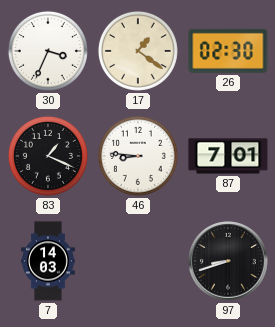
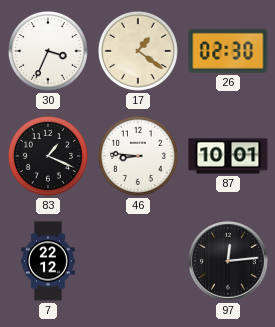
87: 7:01 -> 10:01
7: 14:03 -> 22:12
97: 8:42 -> 12:14
